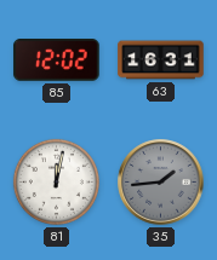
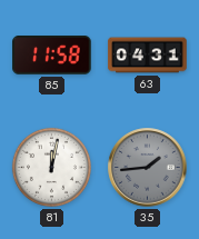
85: 12:02 -> 11:58
63: 16:31 -> 04:31
